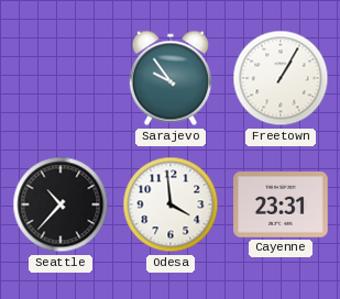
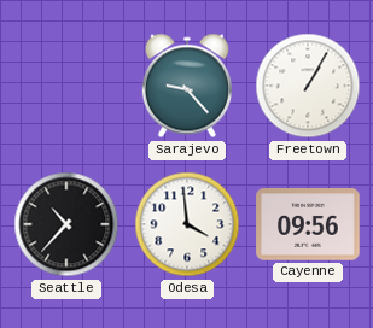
Sarajevo: 9:54 -> 9:23
Cayenne: 23:31 -> 09:56
